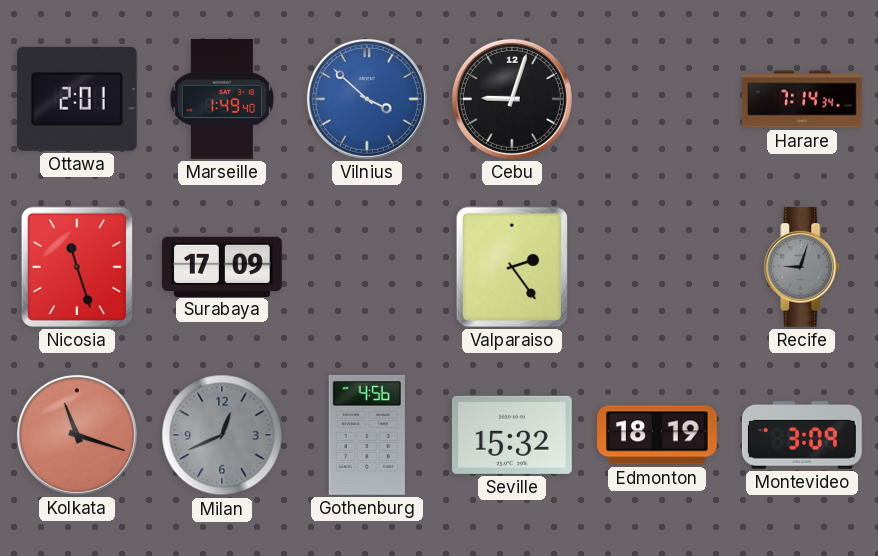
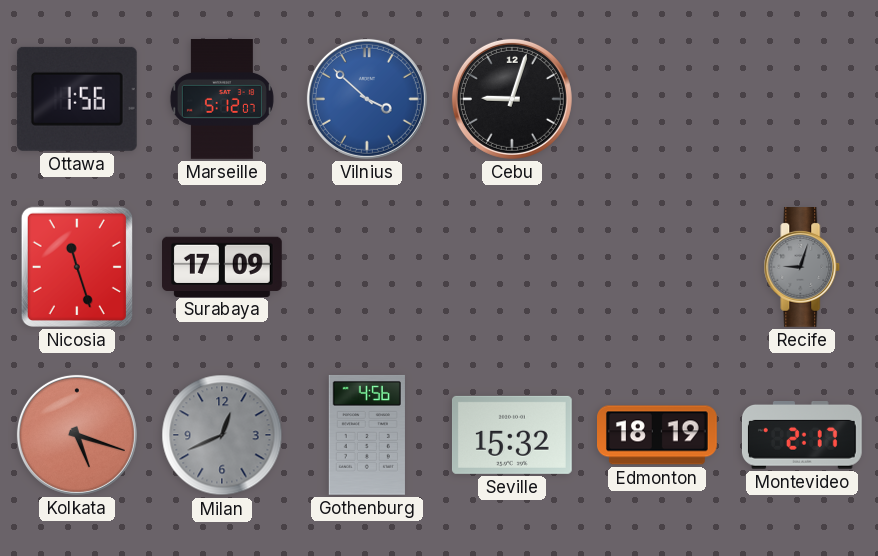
Ottawa: 2:01 -> 1:56
Marseille: 1:49 -> 5:12
Harare: 7:14 -> none
Valparaiso: 2:24 -> none
Kolkata: 11:18 -> 5:18
Montevideo: 3:09 -> 2:17
